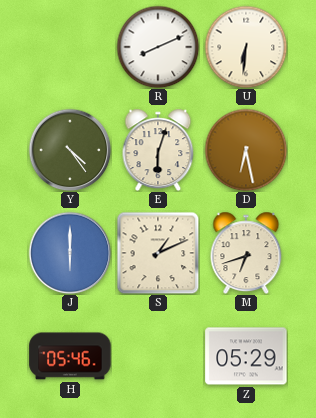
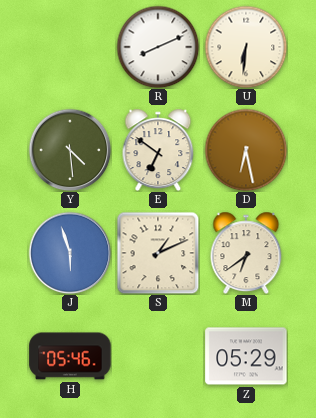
Y: 4:24 -> 4:29
E: 6:03 -> 6:51
J: 6:00 -> 5:57
M: 6:42 -> 6:39
